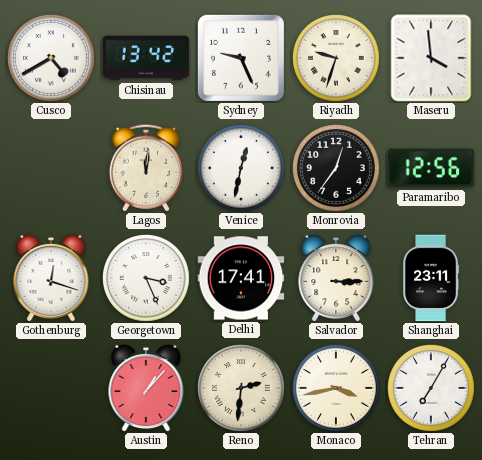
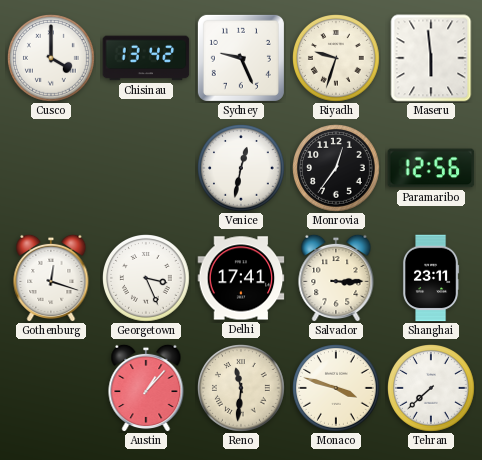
Cusco: 4:40 -> 4:00
Maseru: 3:59 -> 5:59
Lagos: 12:01 -> none
Reno: 2:31 -> 11:31
Monaco: 3:43 -> 3:48
Tehran: 7:05 -> 7:38
